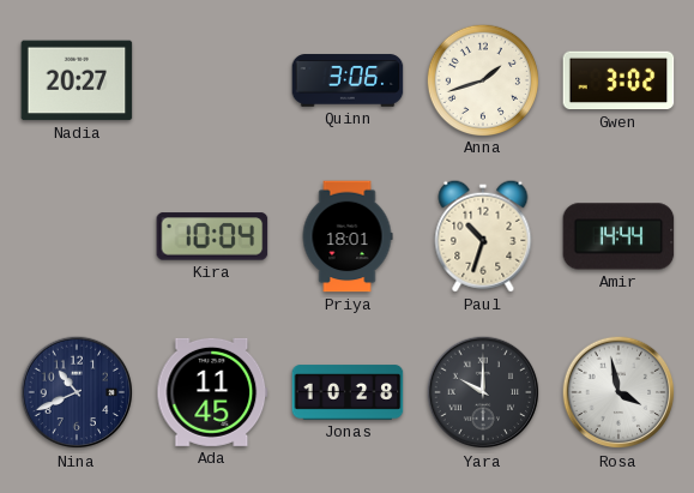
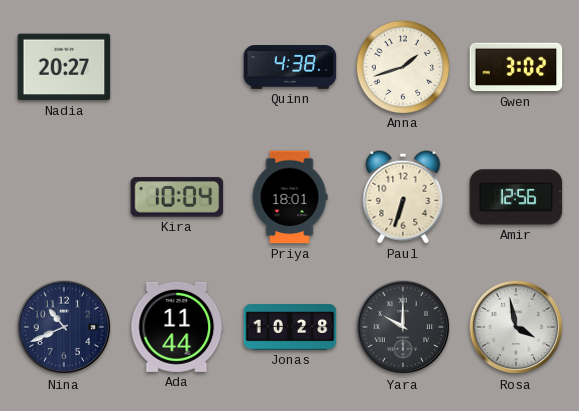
Quinn: 3:06 -> 4:38
Paul: 10:33 -> 6:33
Amir: 14:44 -> 12:56
Ada: 11:45 -> 11:44
